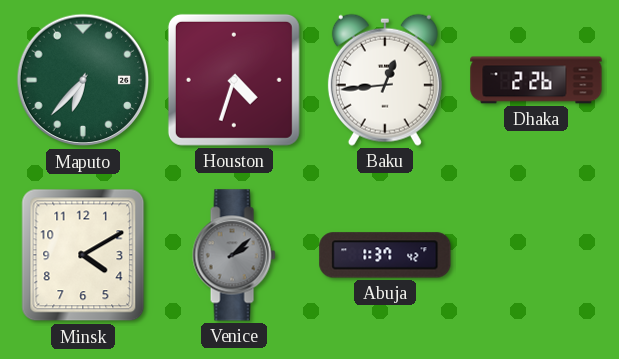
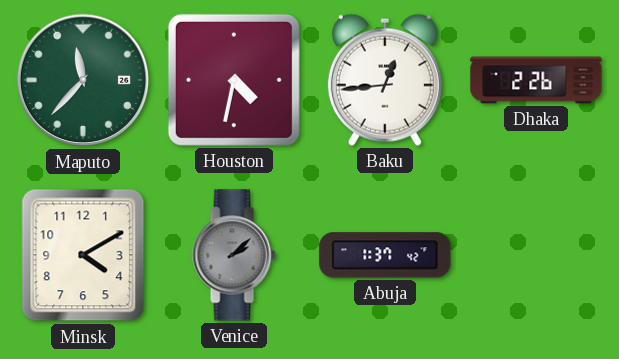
Maputo: 6:37 -> 11:37
Houston: 4:33 -> 4:32
